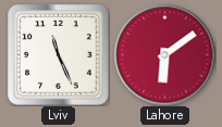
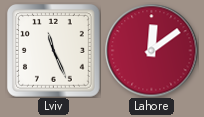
Lahore: 6:09 -> 12:09
